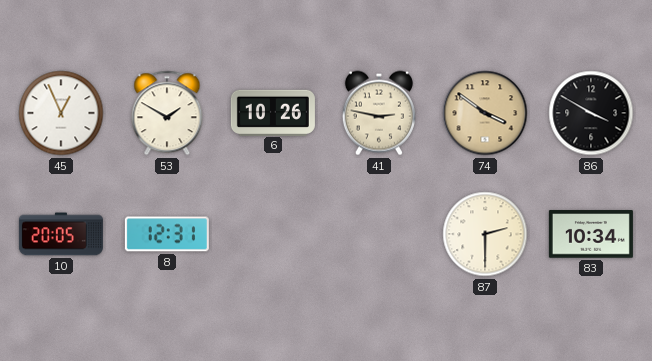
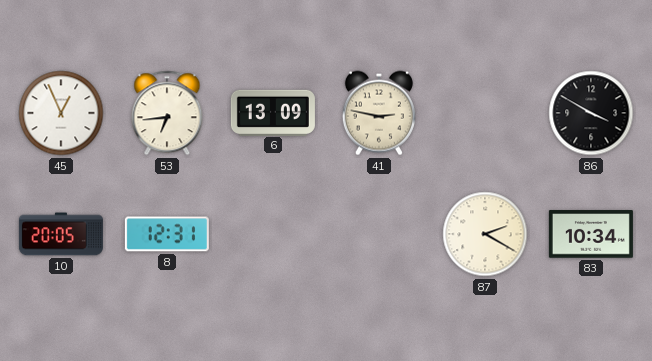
53: 1:50 -> 6:44
6: 10:26 -> 13:09
74: 3:51 -> none
87: 2:30 -> 2:20
